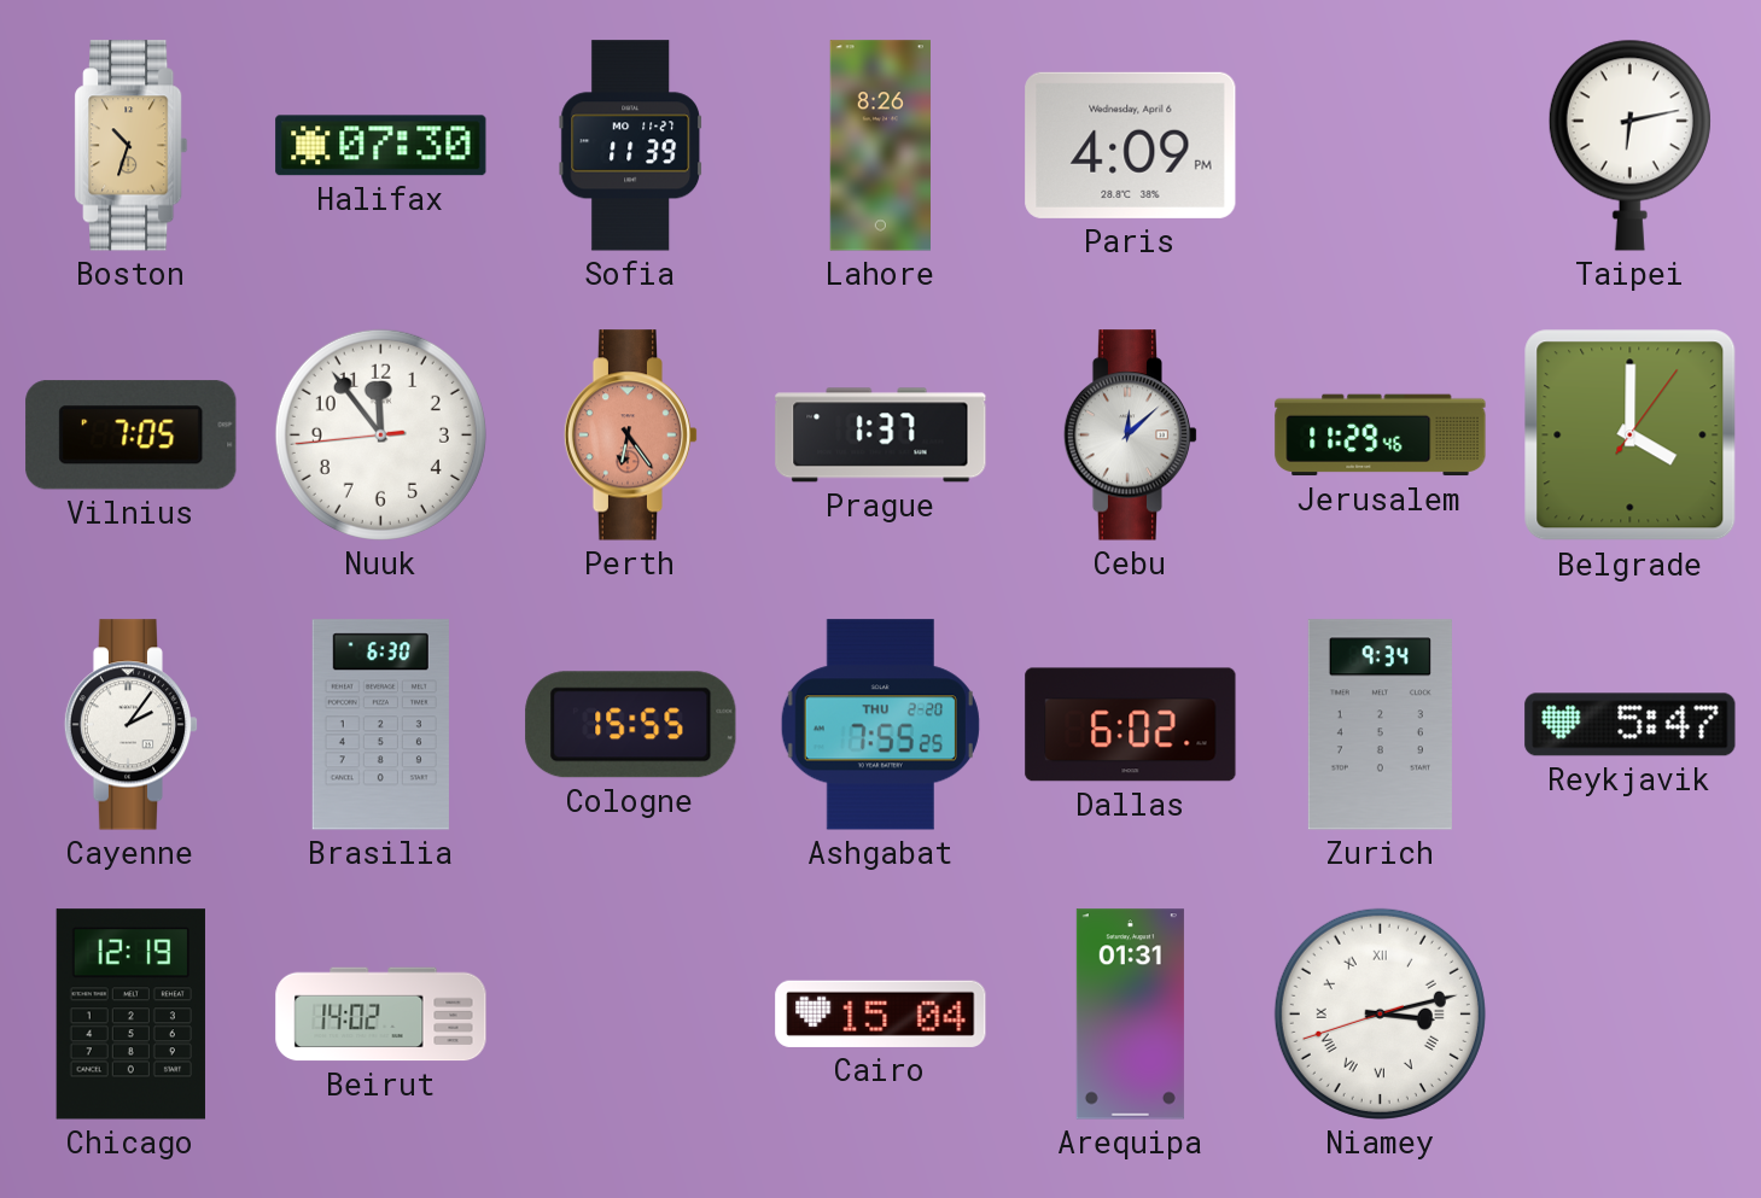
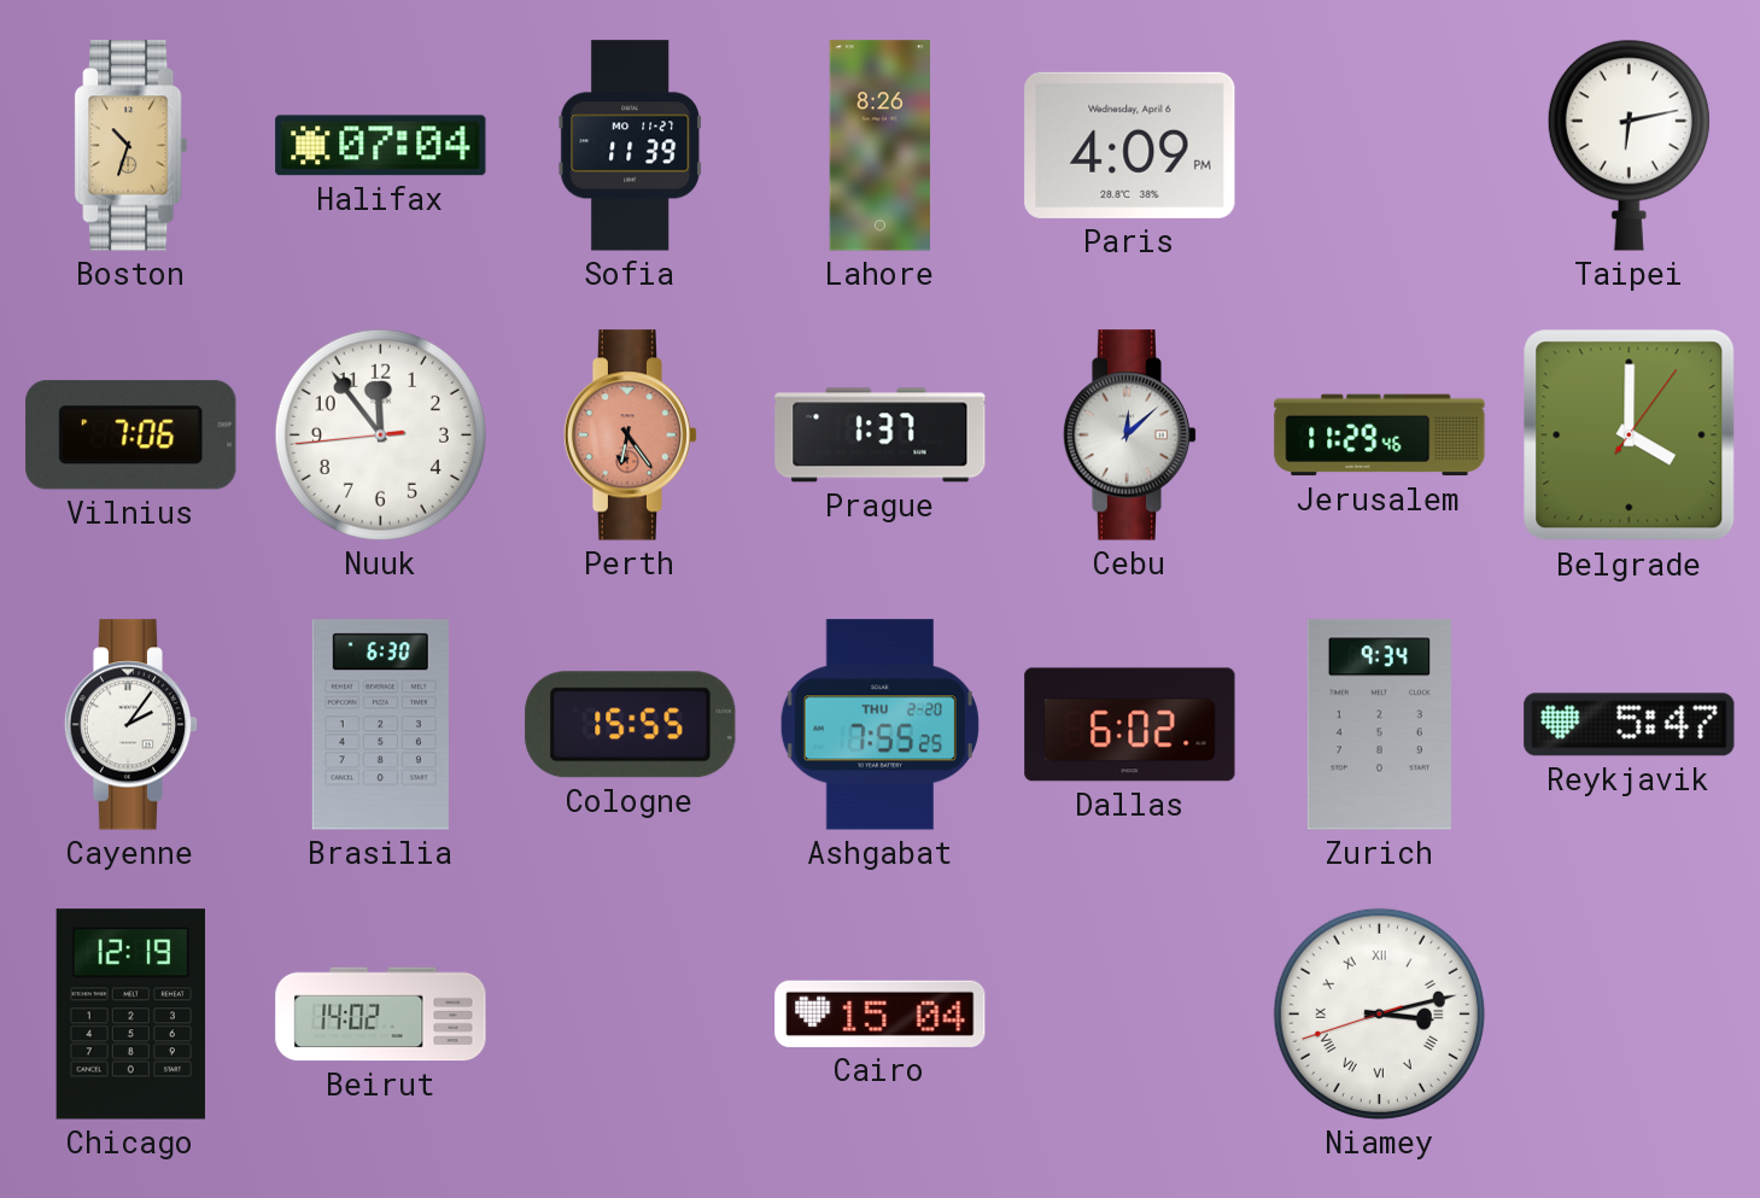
Halifax: 07:30 -> 07:04
Vilnius: 7:05 -> 7:06
Arequipa: 01:31 -> none
